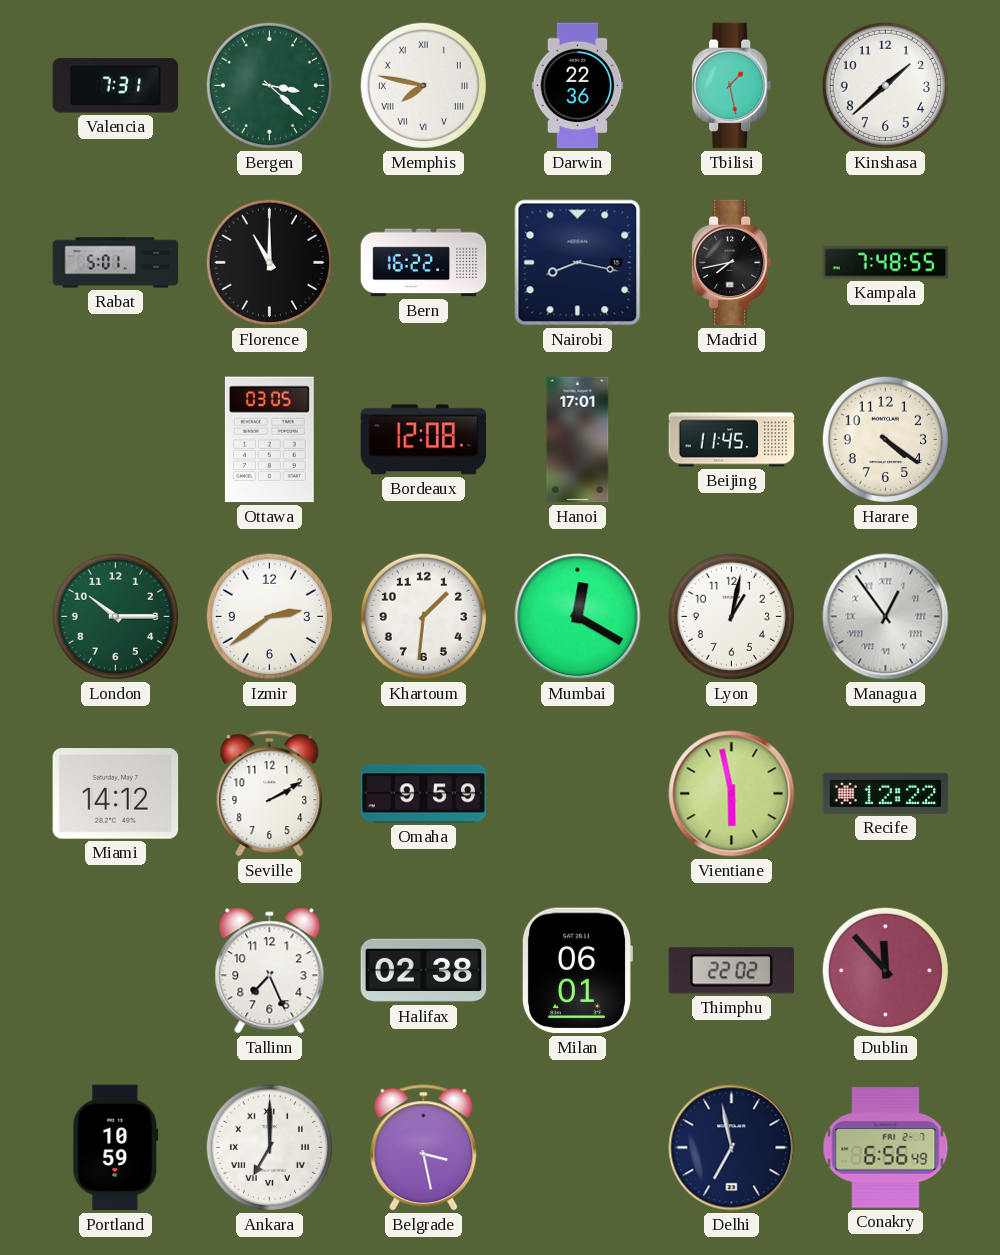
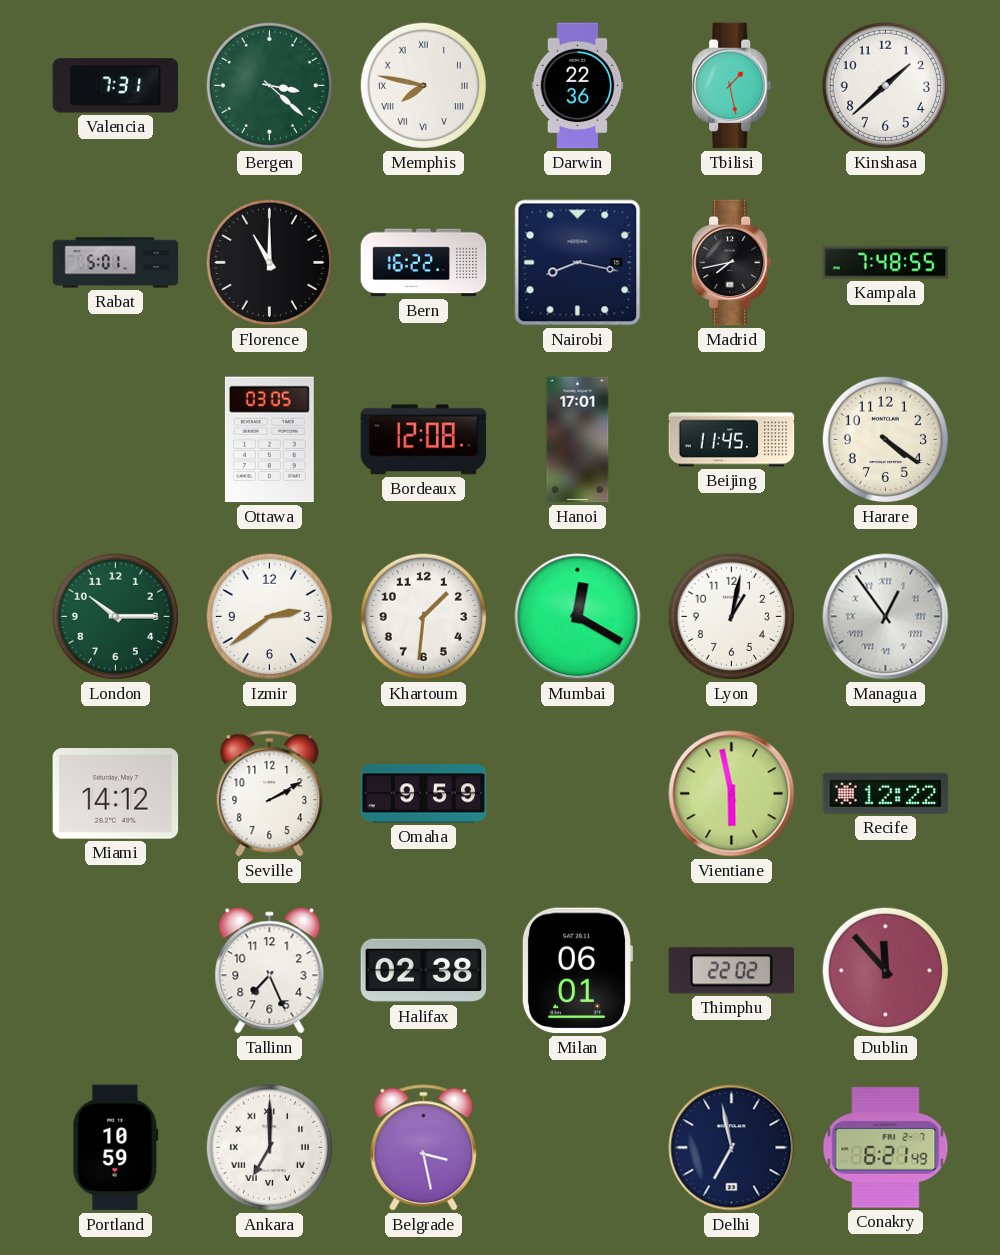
Conakry: 6:56 -> 6:21
